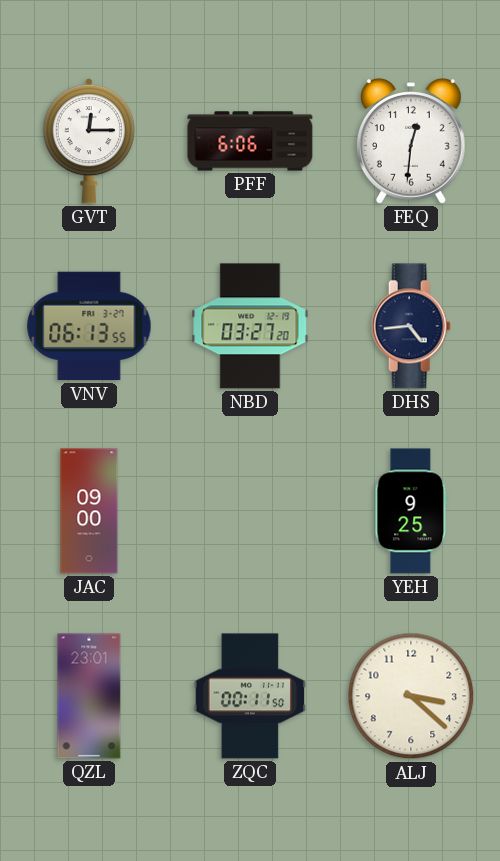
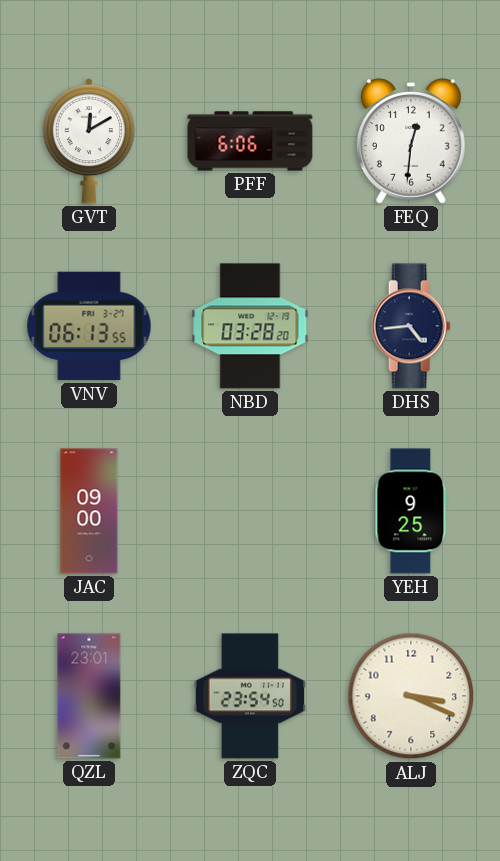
GVT: 12:15 -> 12:10
NBD: 03:27 -> 03:28
ZQC: 00:11 -> 23:54
ALJ: 3:22 -> 3:19
